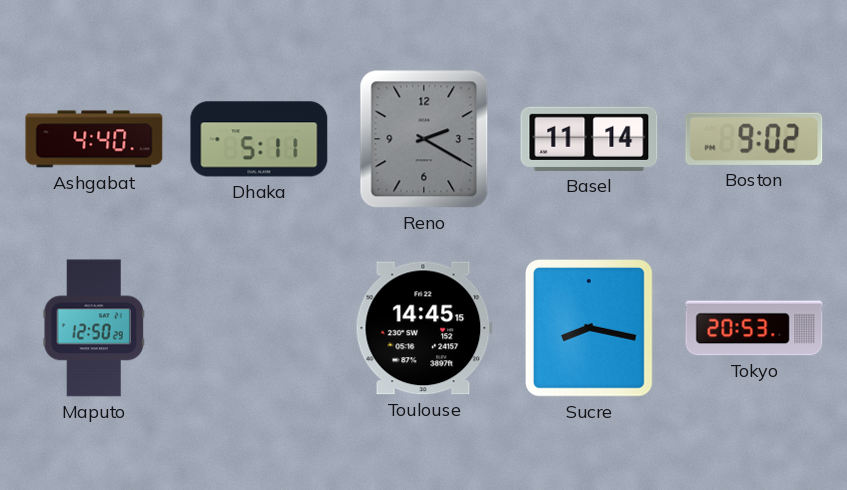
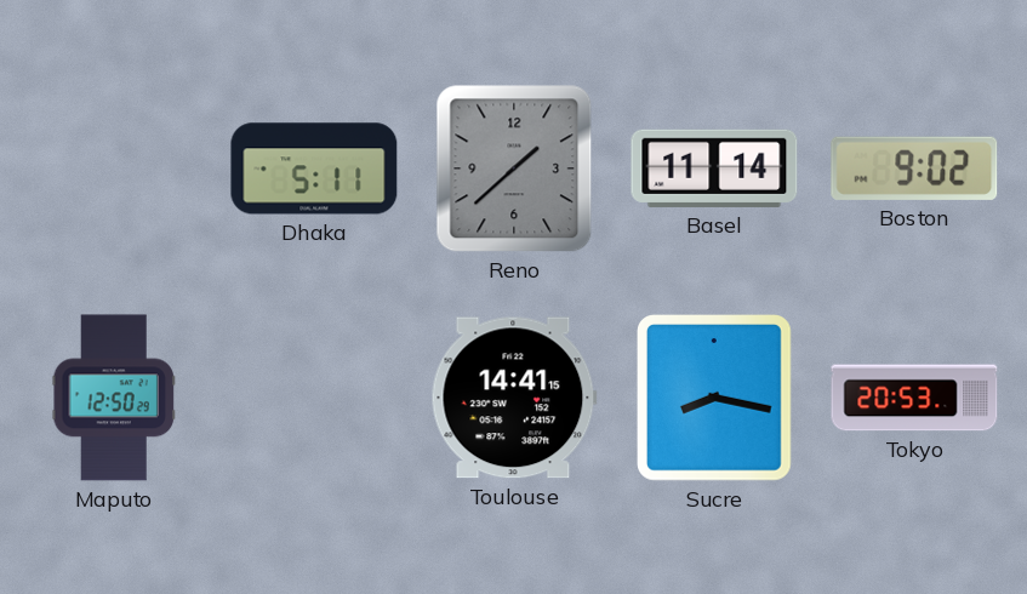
Ashgabat: 4:40 -> none
Reno: 2:20 -> 1:38
Toulouse: 14:45 -> 14:41
